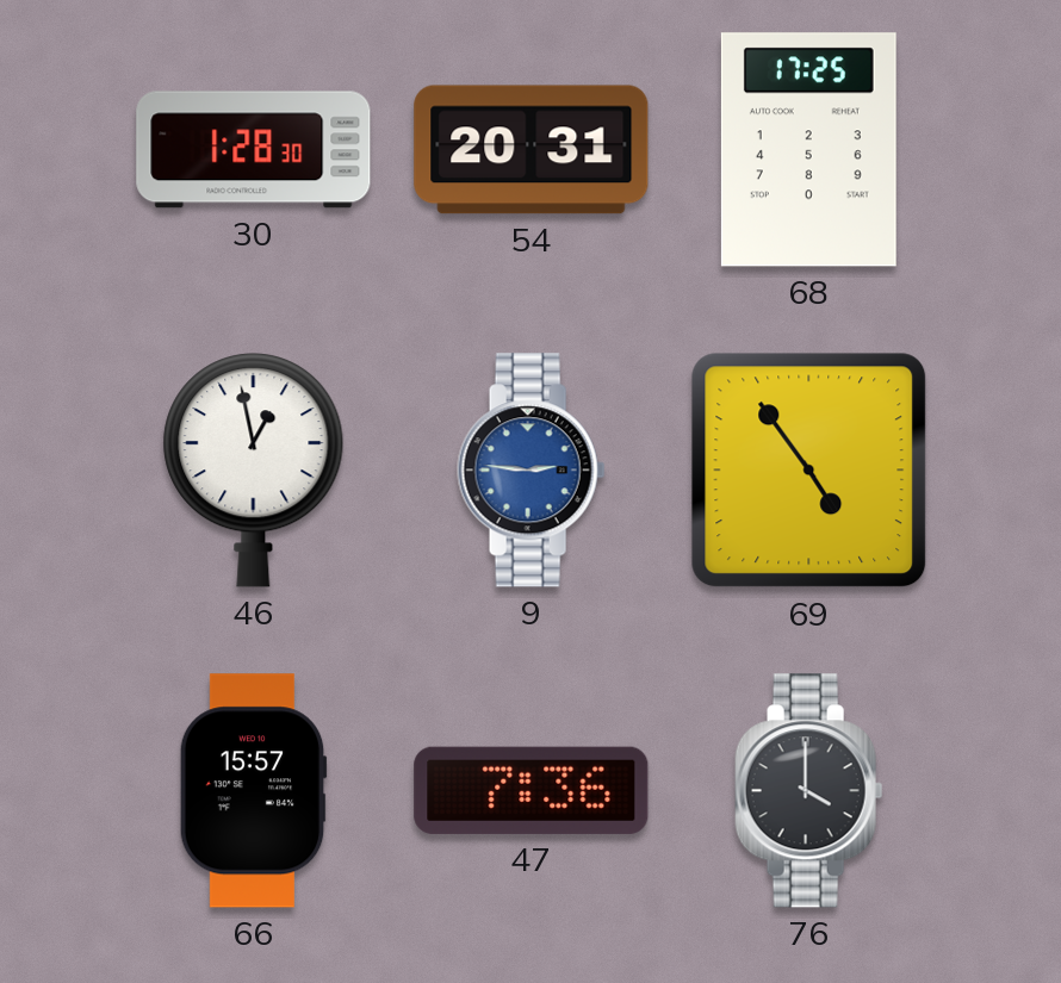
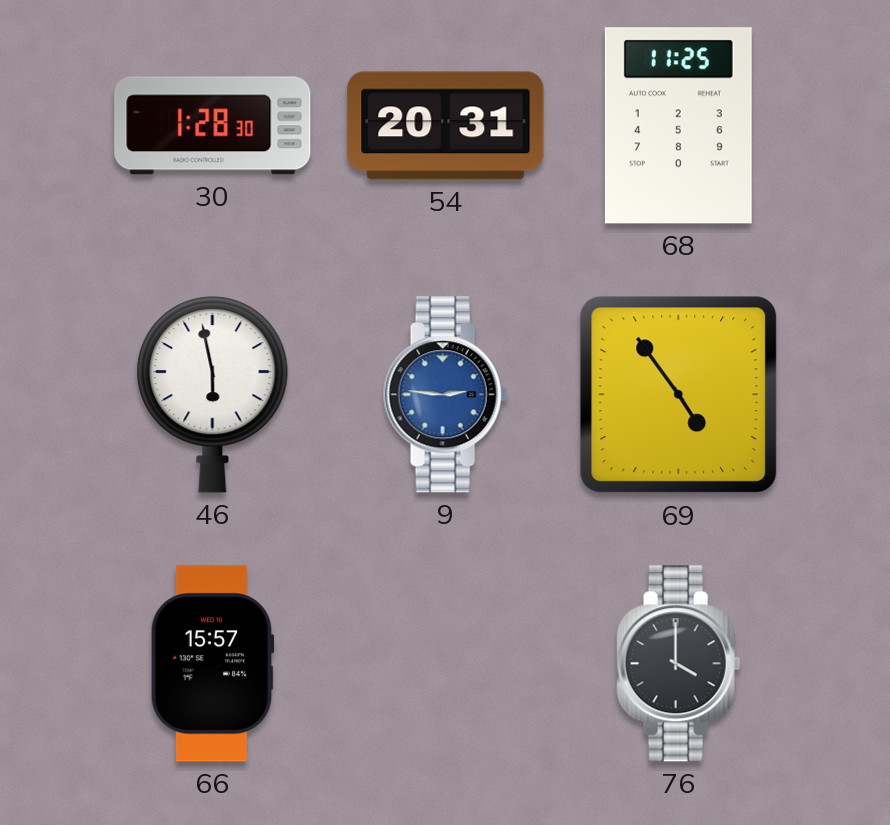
68: 17:25 -> 11:25
46: 12:58 -> 5:58
47: 7:36 -> none
